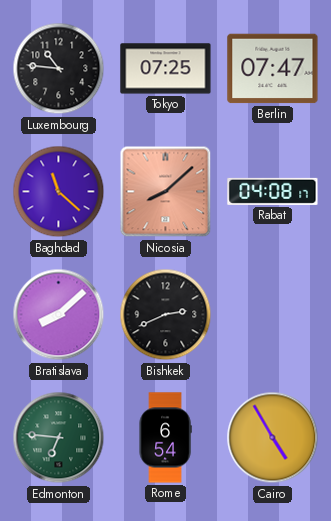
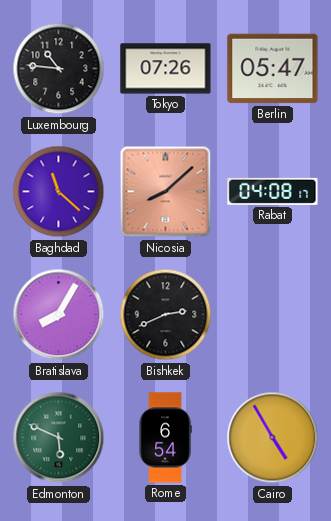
Tokyo: 07:25 -> 07:26
Berlin: 07:47 -> 05:47
Bratislava: 8:08 -> 8:05
Edmonton: 6:46 -> 5:49
